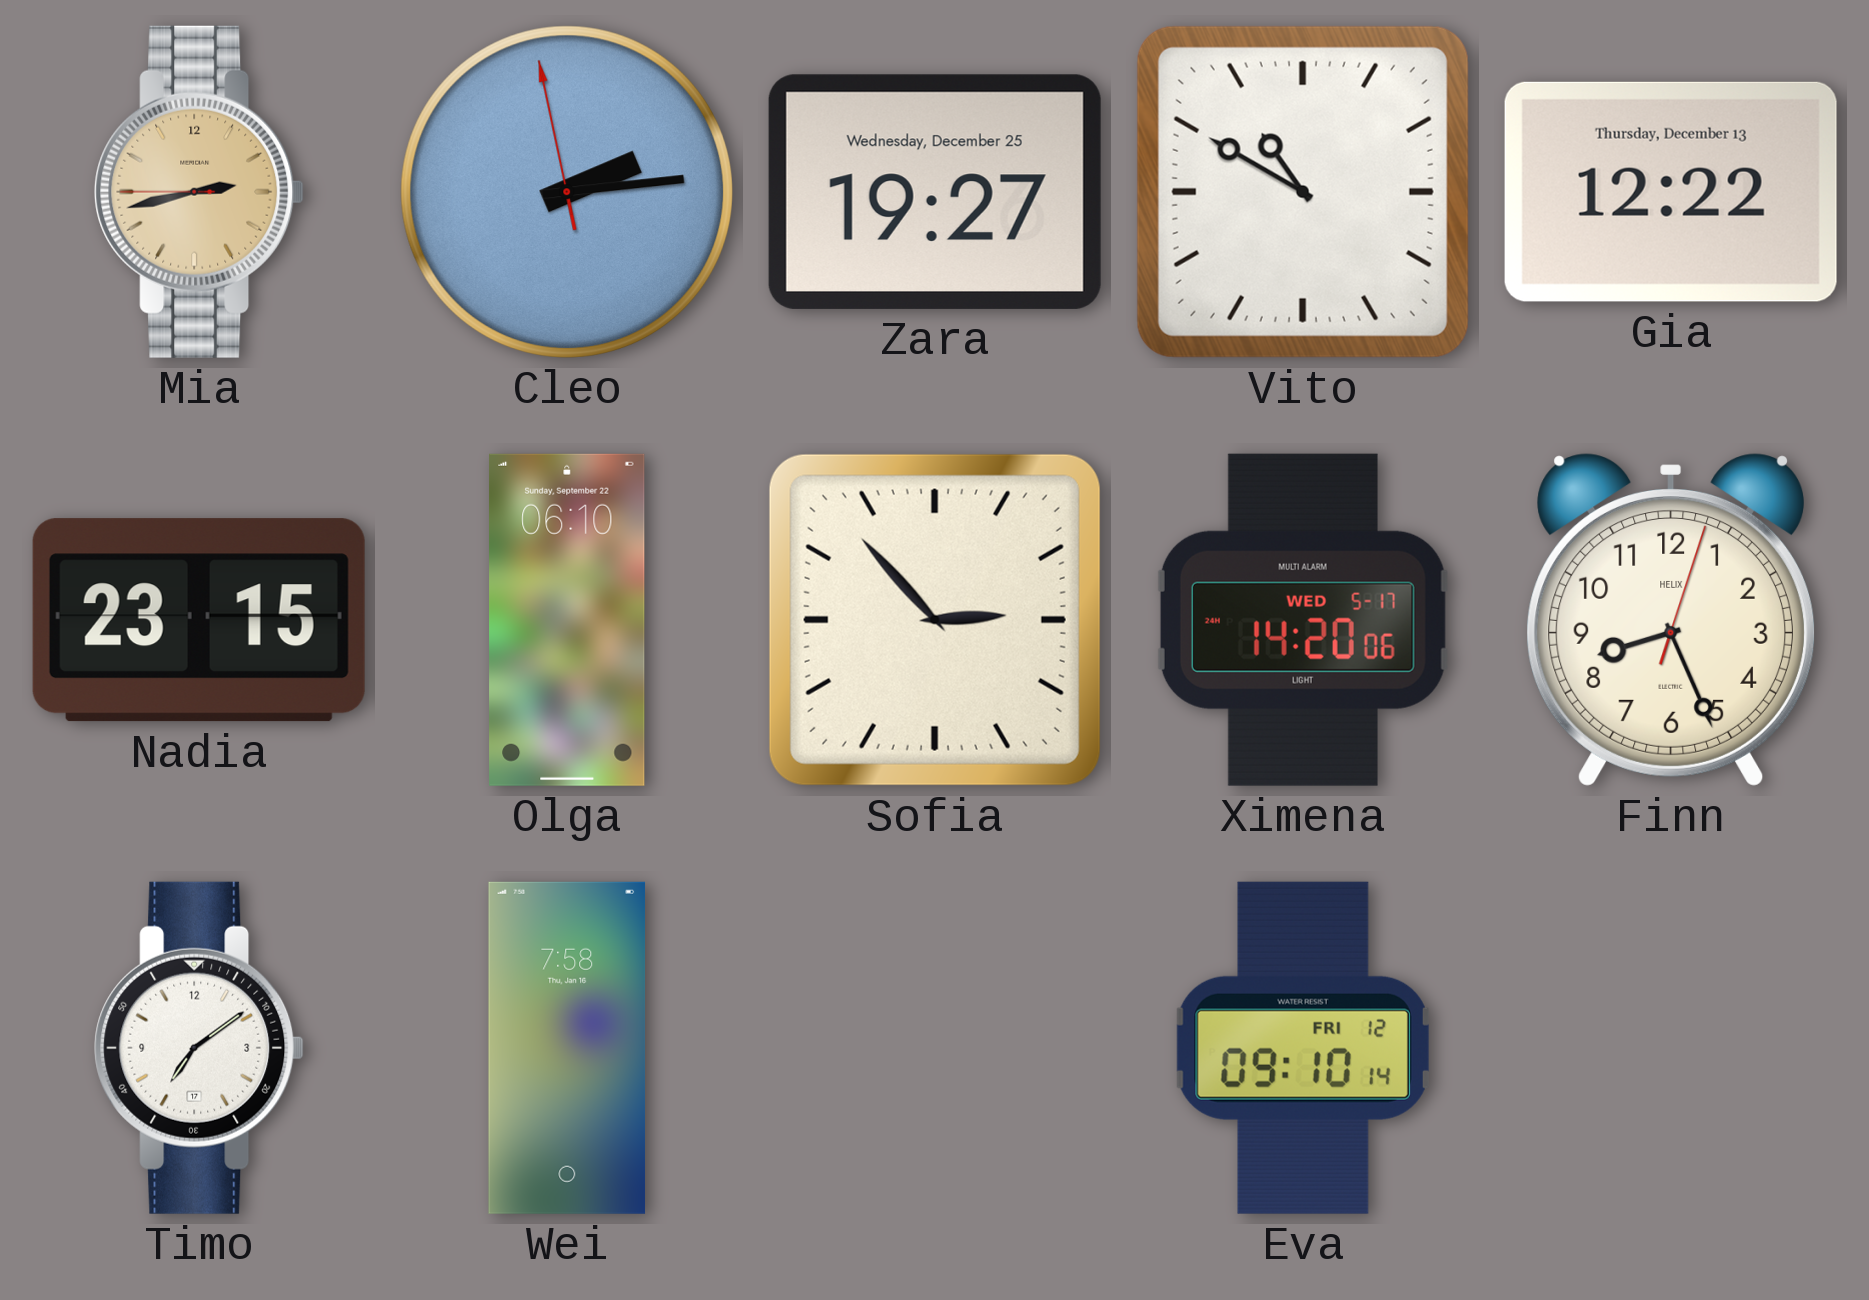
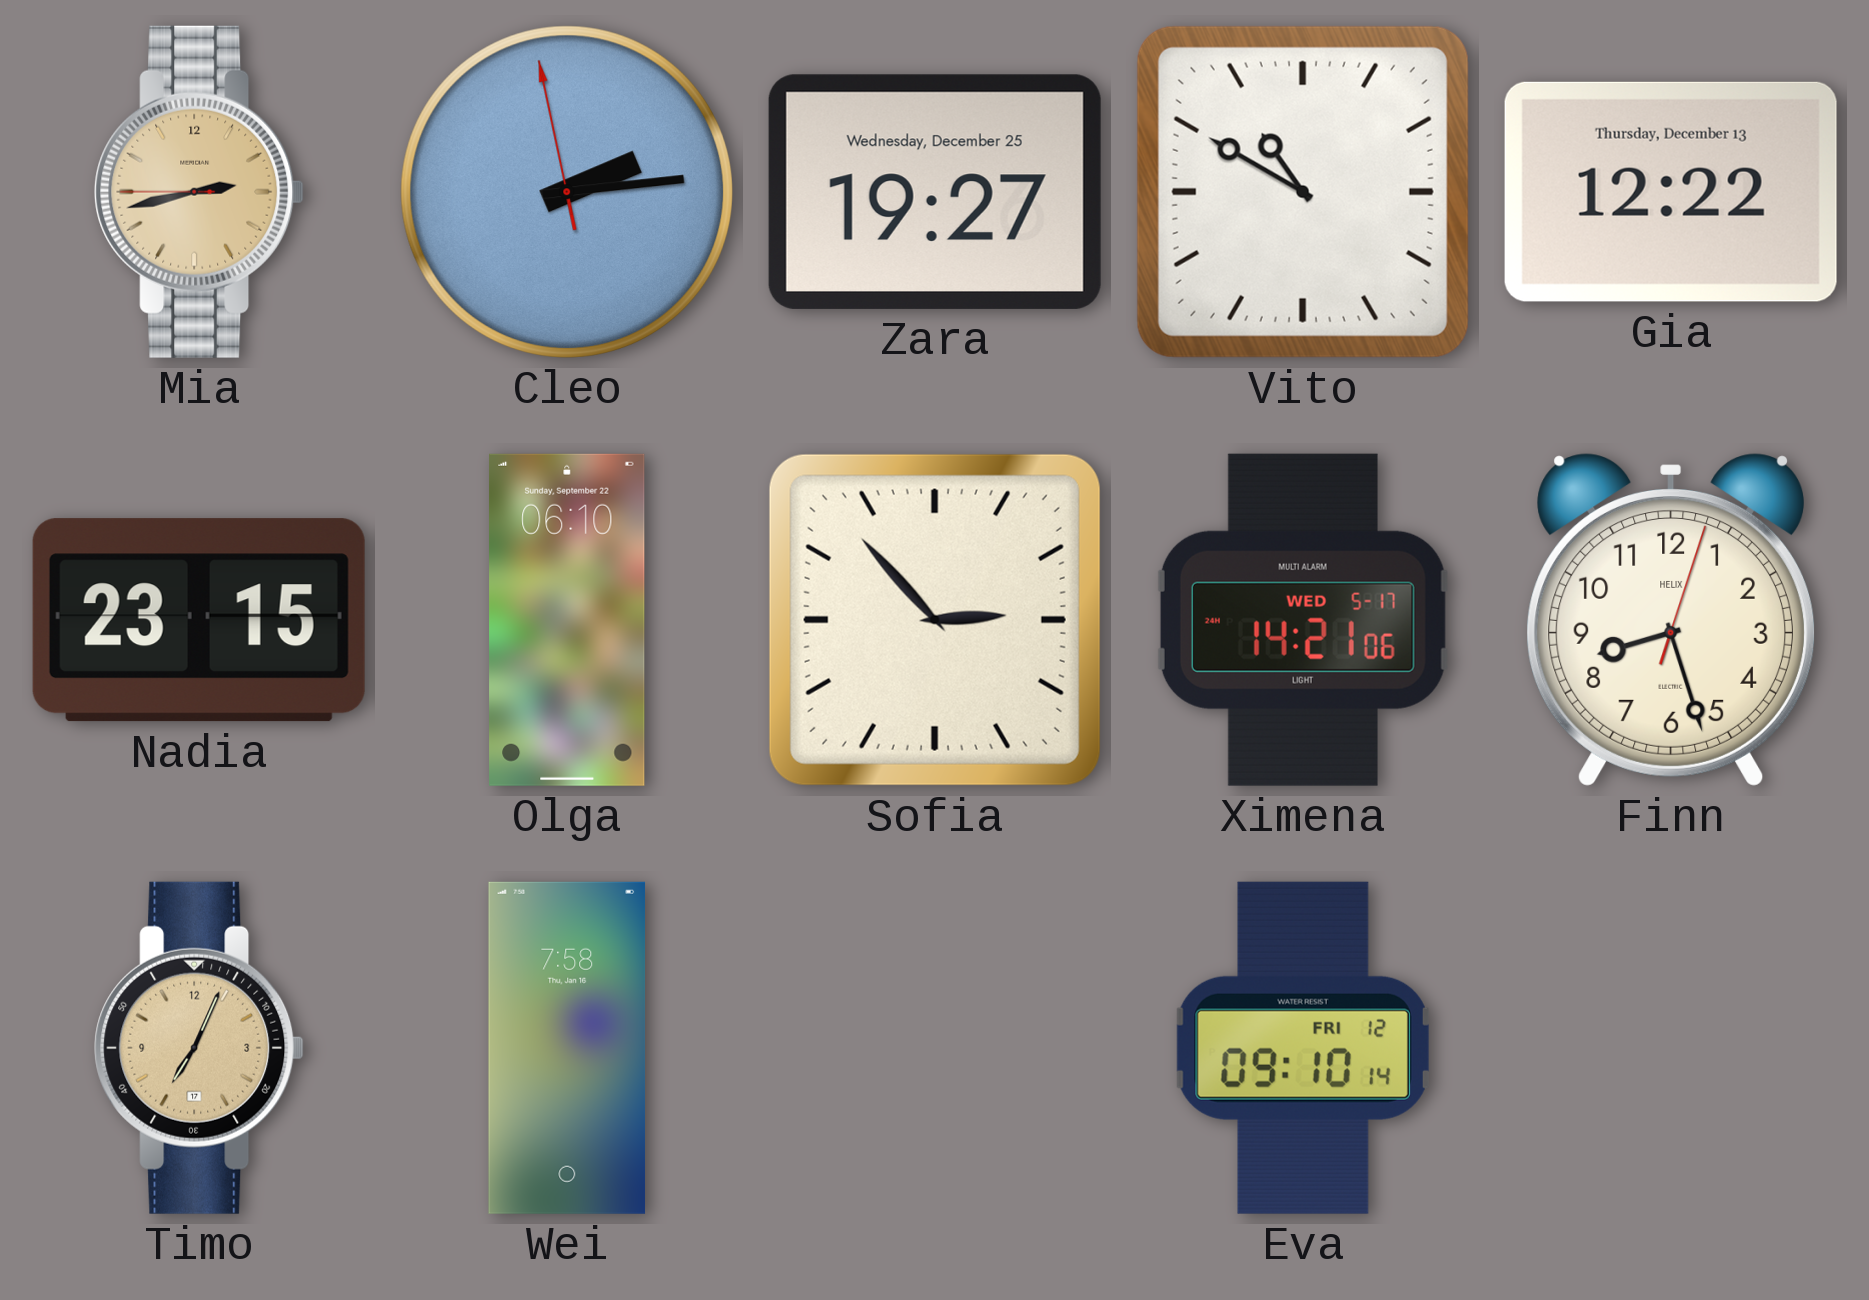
Ximena: 14:20 -> 14:21
Finn: 8:26 -> 8:27
Timo: 7:09 -> 7:04
Timo dial: white -> champagne
